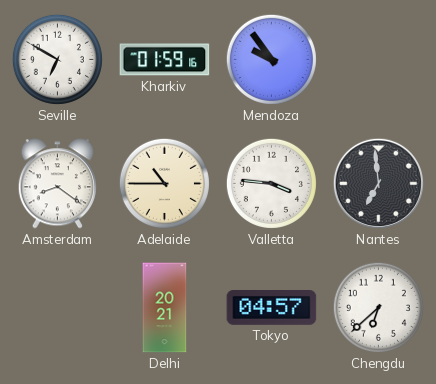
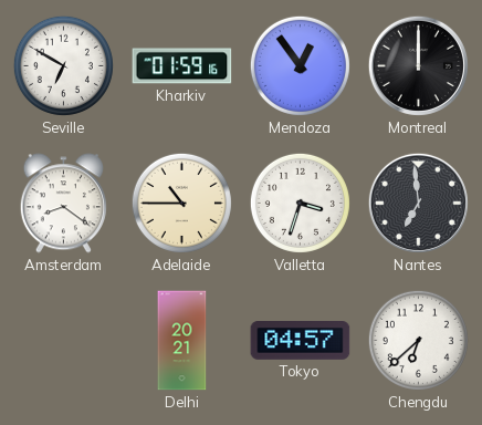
Mendoza: 9:54 -> 12:54
Montreal: none -> 12:00
Valletta: 3:46 -> 3:33
